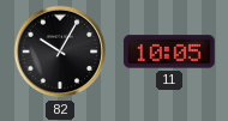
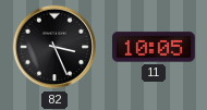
82: 10:05 -> 3:26
